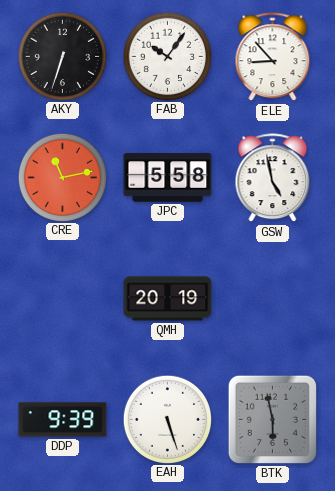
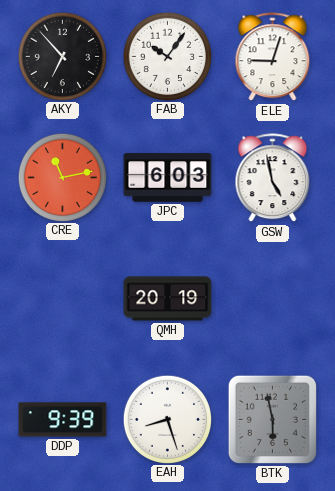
AKY: 6:33 -> 6:53
ELE: 8:53 -> 9:03
JPC: 5:58 -> 6:03
EAH: 5:27 -> 8:27
